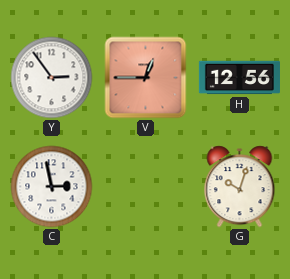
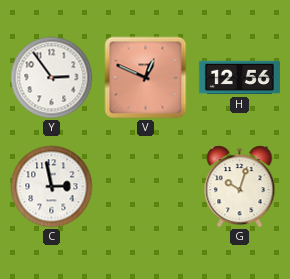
V: 12:45 -> 12:49
